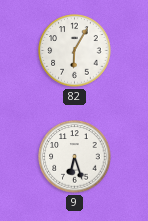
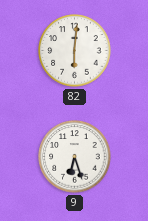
82: 6:05 -> 6:01
